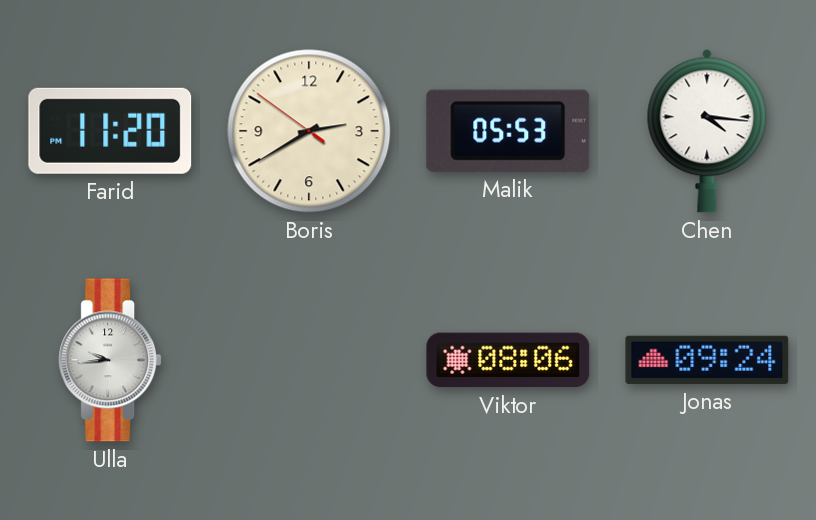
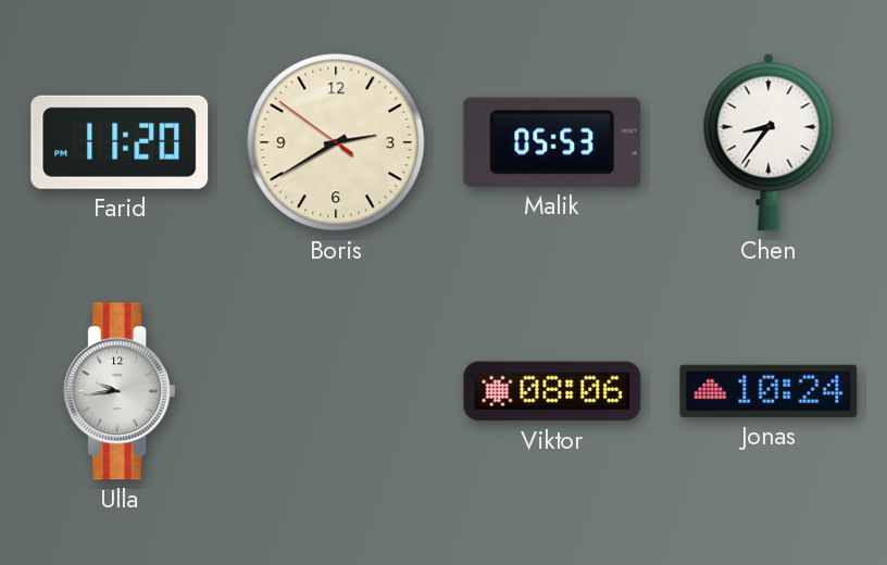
Chen: 4:16 -> 8:36
Jonas: 09:24 -> 10:24
